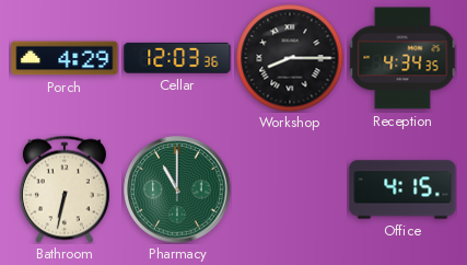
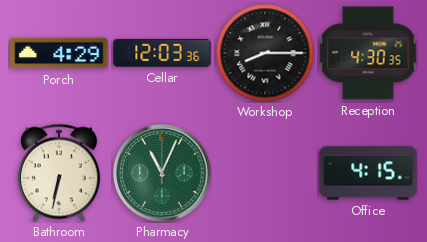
Reception: 4:34 -> 4:30
Pharmacy: 11:00 -> 11:04
